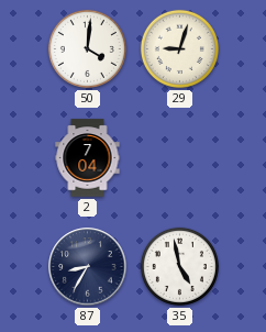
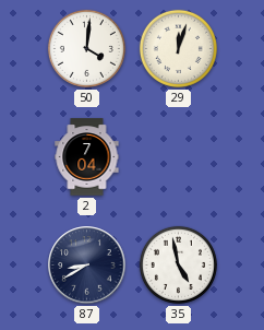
29: 9:03 -> 12:03
87: 8:35 -> 8:40
